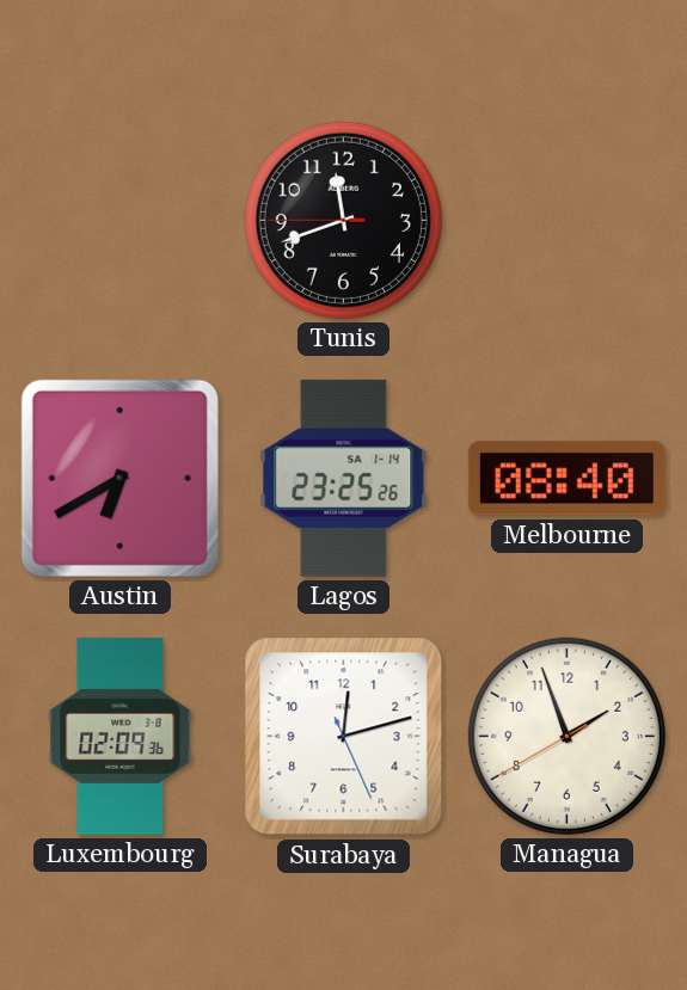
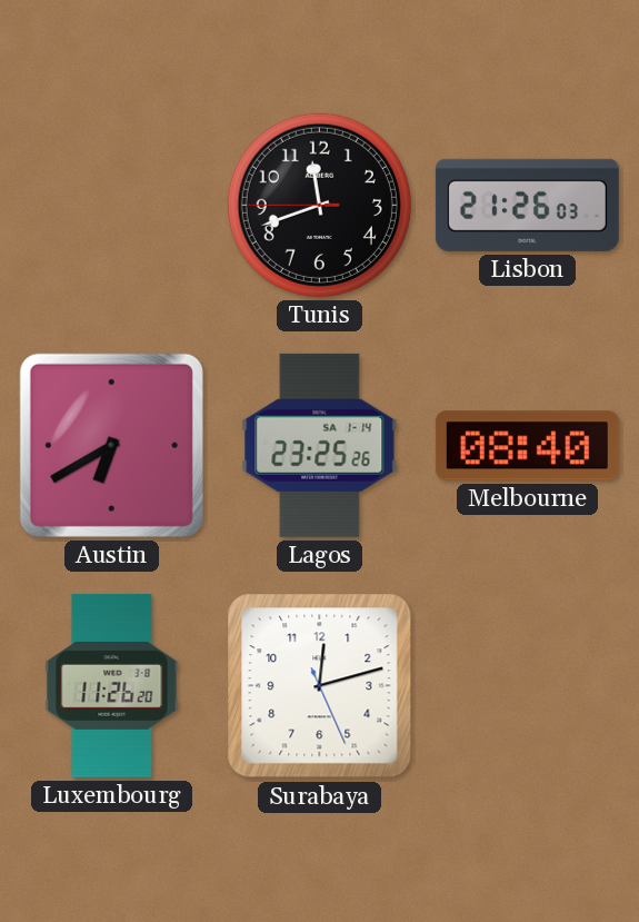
Lisbon: none -> 21:26
Luxembourg: 02:09 -> 11:26
Managua: 1:56 -> none
